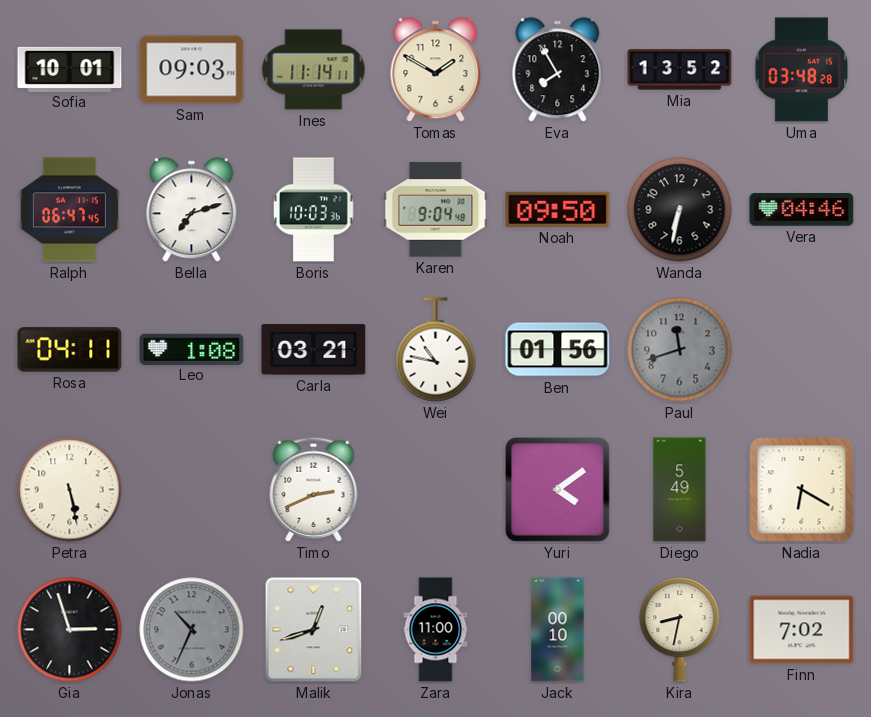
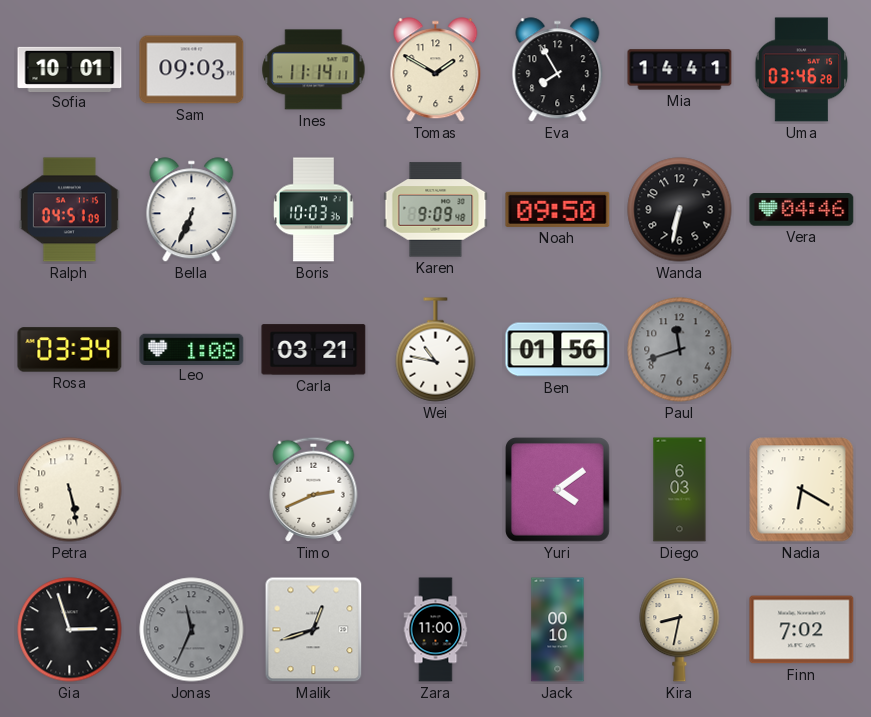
Mia: 13:52 -> 14:41
Uma: 03:48 -> 03:46
Ralph: 06:47 -> 04:51
Bella: 7:12 -> 6:34
Karen: 9:04 -> 9:09
Rosa: 04:11 -> 03:34
Diego: 5:49 -> 6:03
Jonas: 10:34 -> 11:34
